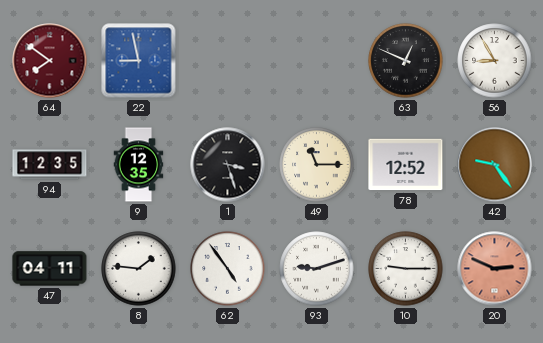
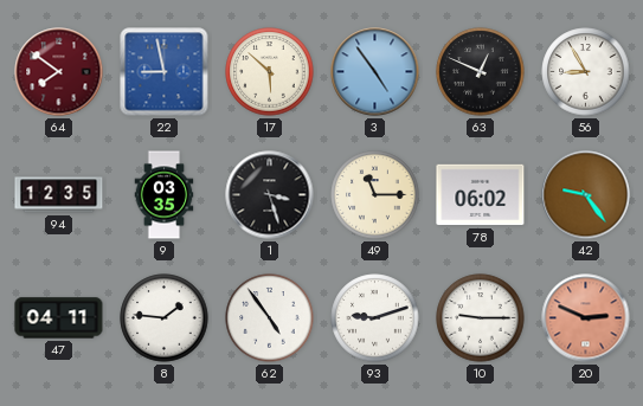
17: none -> 5:52
3: none -> 4:54
9: 12:35 -> 03:35
78: 12:52 -> 06:02
